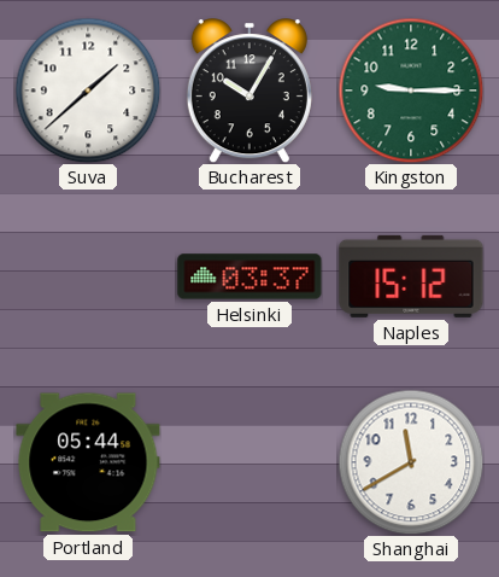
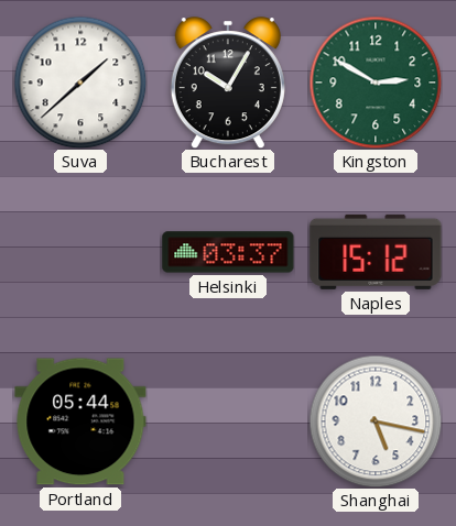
Kingston: 9:15 -> 2:50
Shanghai: 11:40 -> 5:17
